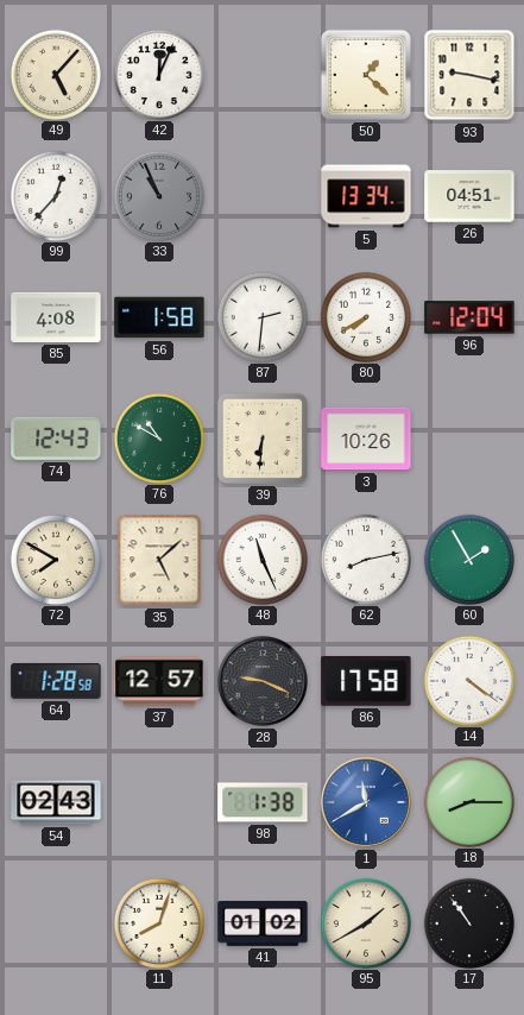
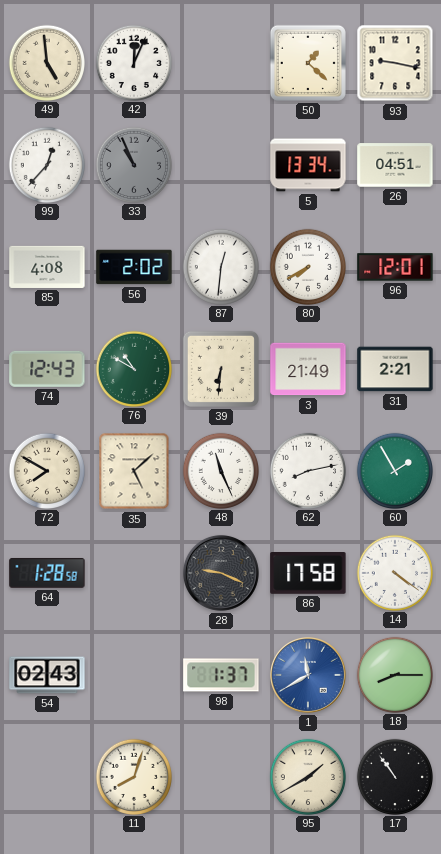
49: 5:07 -> 4:59
56: 1:58 -> 2:02
87: 2:31 -> 12:31
96: 12:04 -> 12:01
3: 10:26 -> 21:49
31: none -> 2:21
37: 12:57 -> none
98: 1:38 -> 1:37
41: 01:02 -> none
